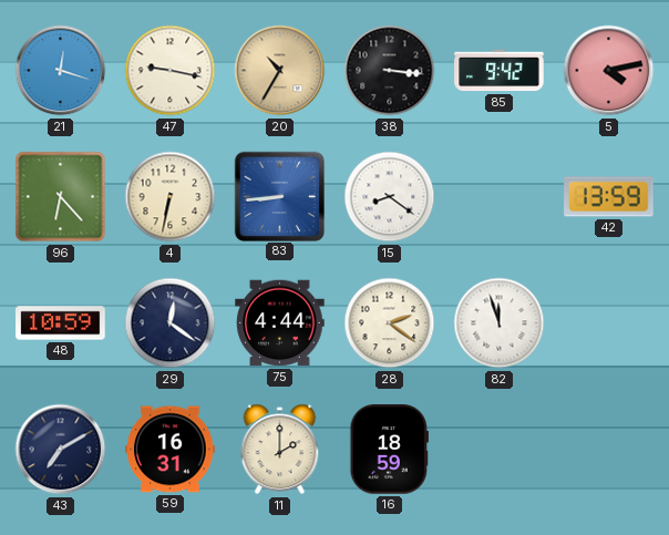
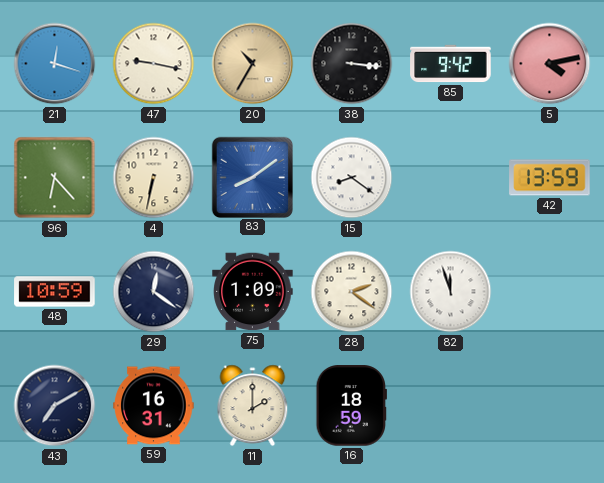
83: 8:44 -> 8:09
75: 4:44 -> 1:09
